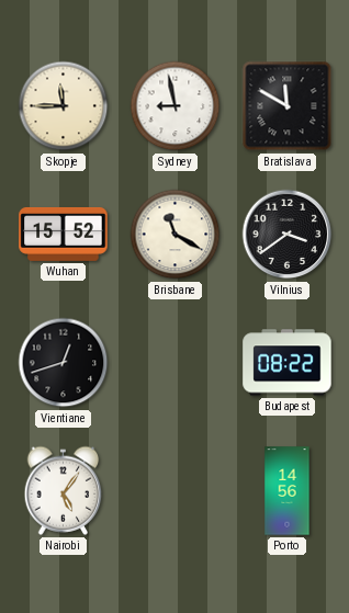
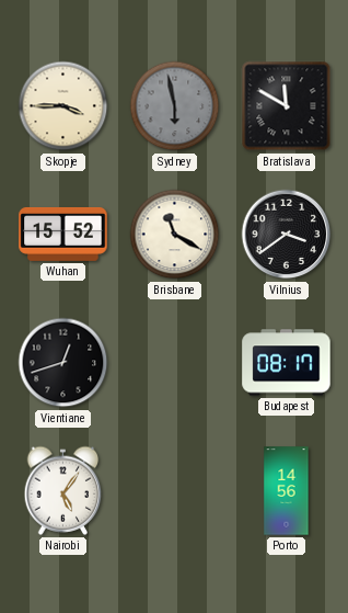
Skopje: 11:45 -> 3:45
Sydney: 8:58 -> 5:58
Sydney dial: white -> grey
Budapest: 08:22 -> 08:17
